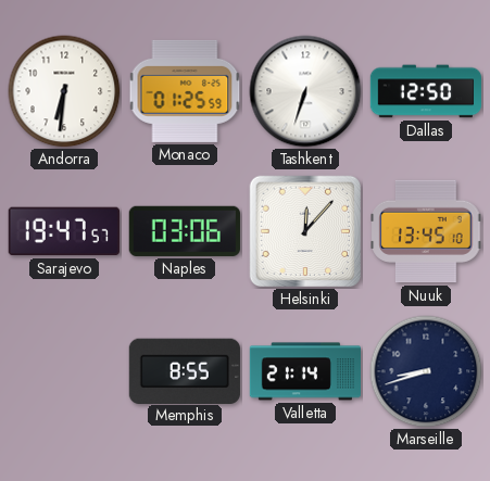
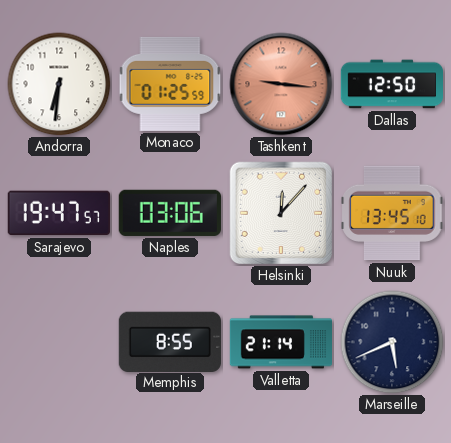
Tashkent: 6:33 -> 9:16
Tashkent dial: white -> salmon
Marseille: 8:42 -> 5:41
